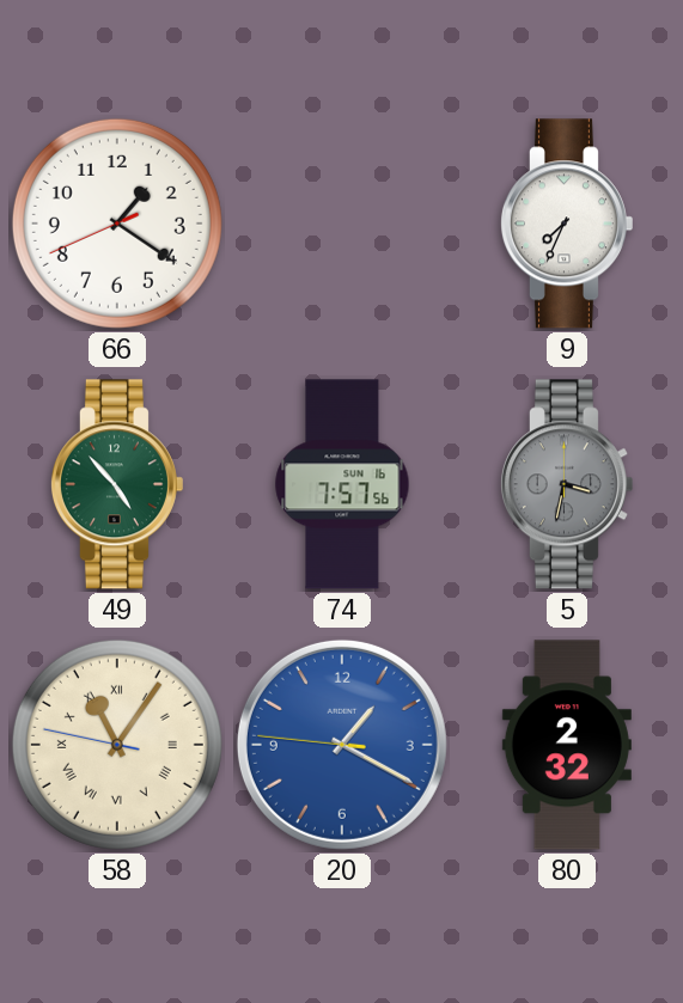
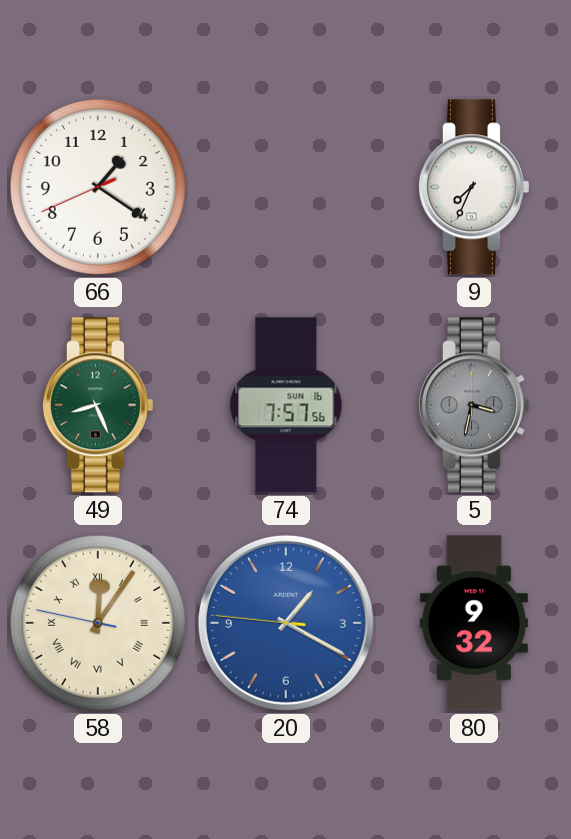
49: 4:53 -> 8:26
58: 11:05 -> 12:05
80: 2:32 -> 9:32
